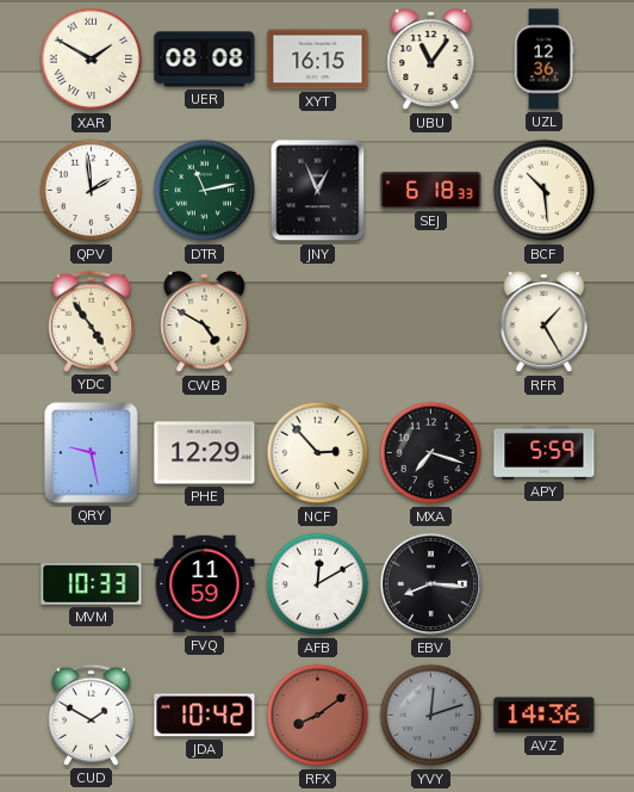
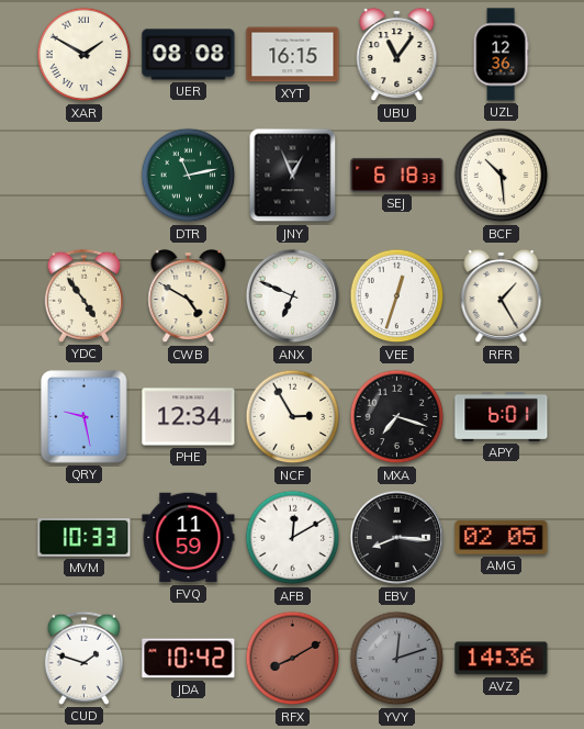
QPV: 1:59 -> none
ANX: none -> 6:49
VEE: none -> 12:33
PHE: 12:29 -> 12:34
NCF: 2:53 -> 2:55
APY: 5:59 -> 6:01
AMG: none -> 02:05
CUD: 1:50 -> 1:48
RFX: 8:09 -> 8:10
